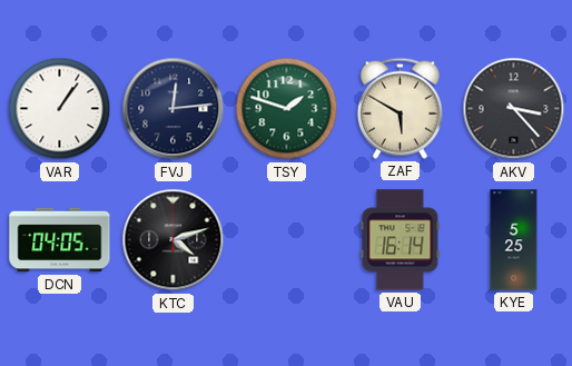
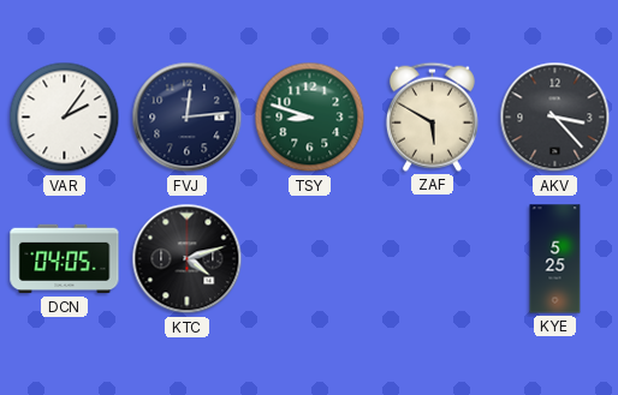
VAR: 1:06 -> 2:06
TSY: 1:48 -> 8:48
VAU: 16:14 -> none
